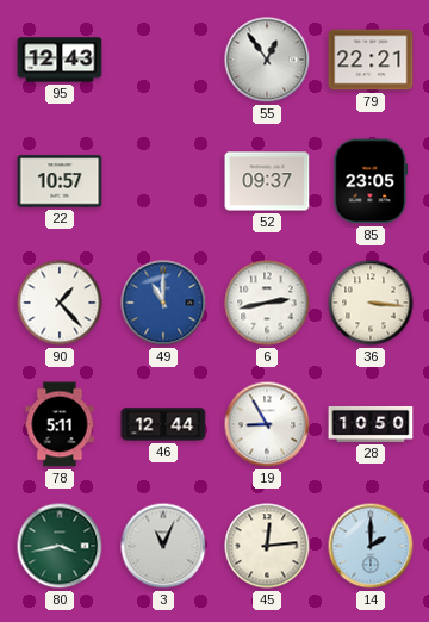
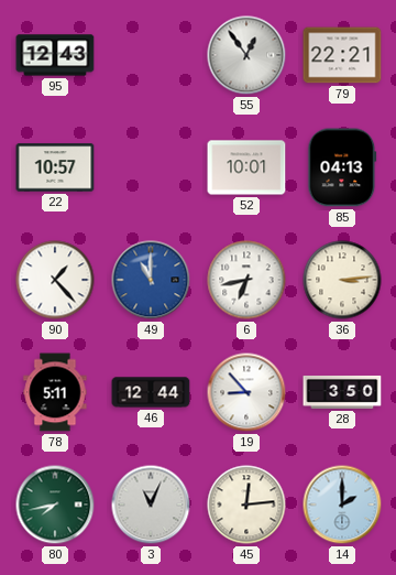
52: 09:37 -> 10:01
85: 23:05 -> 04:13
6: 2:43 -> 6:43
36: 3:16 -> 3:14
19: 8:55 -> 8:53
28: 10:50 -> 3:50
80: 3:43 -> 7:43
